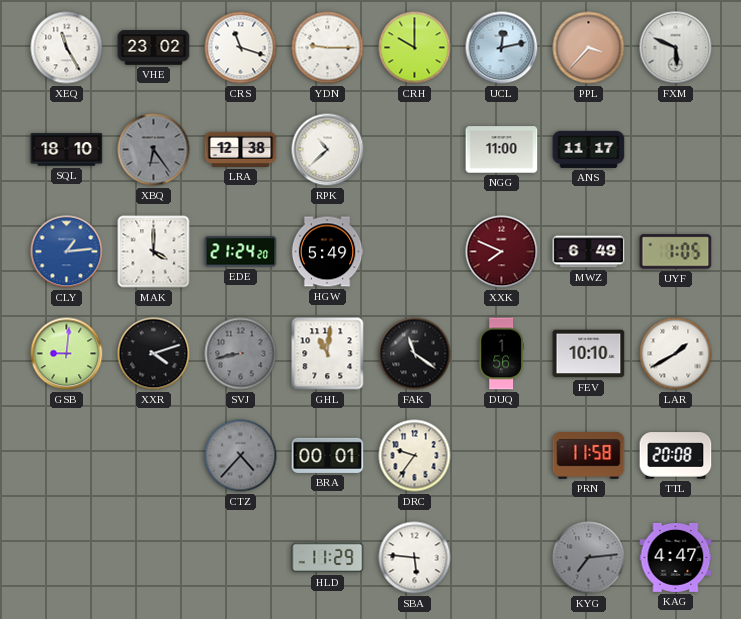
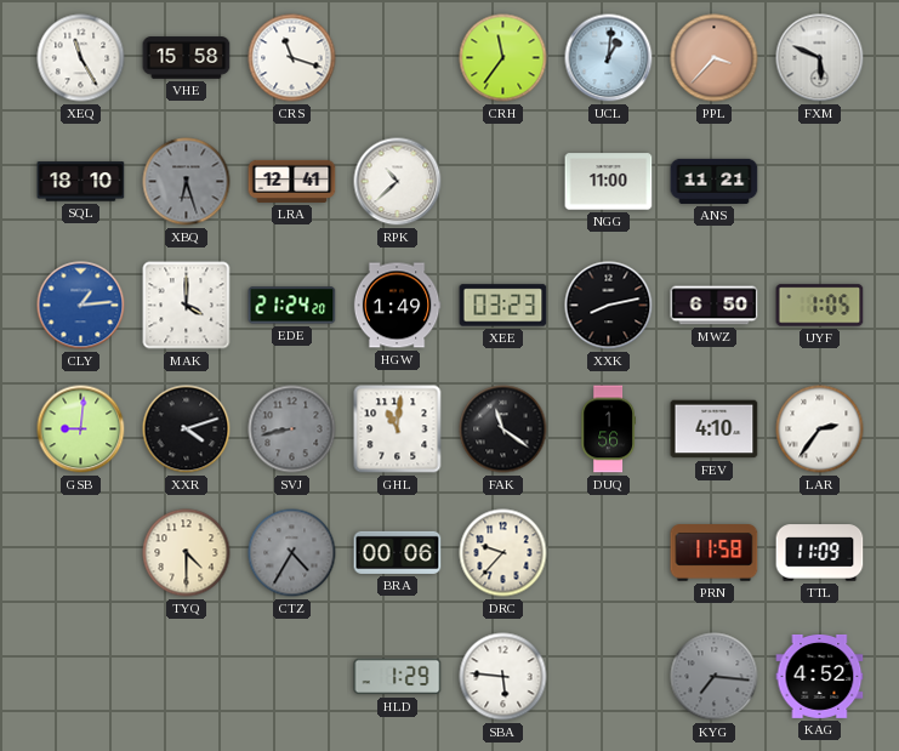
VHE: 23:02 -> 15:58
YDN: 9:15 -> none
CRH: 10:00 -> 11:36
UCL: 12:13 -> 1:01
XBQ: 6:24 -> 6:27
LRA: 12:38 -> 12:41
ANS: 11:17 -> 11:21
HGW: 5:49 -> 1:49
XEE: none -> 03:23
XXK: 7:49 -> 8:13
XXK dial: burgundy -> black
MWZ: 6:49 -> 6:50
FEV: 10:10 -> 4:10
LAR: 1:40 -> 2:36
TYQ: none -> 4:30
CTZ: 4:37 -> 4:35
BRA: 00:01 -> 00:06
DRC: 9:36 -> 9:37
TTL: 20:08 -> 11:09
HLD: 11:29 -> 1:29
KYG: 7:14 -> 7:16
KAG: 4:47 -> 4:52
